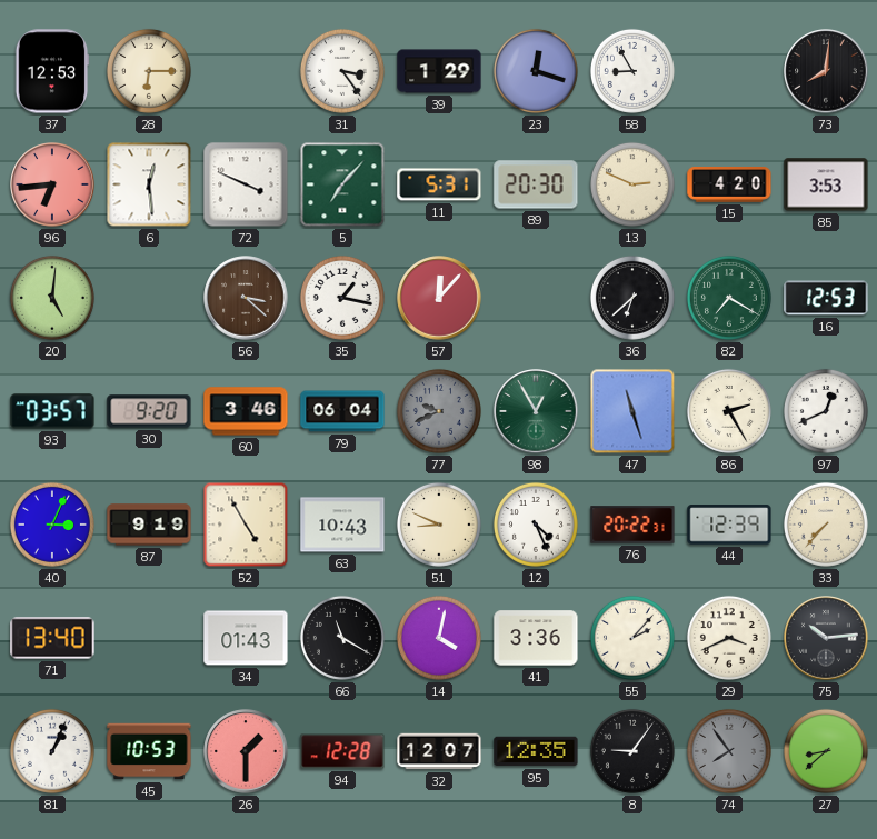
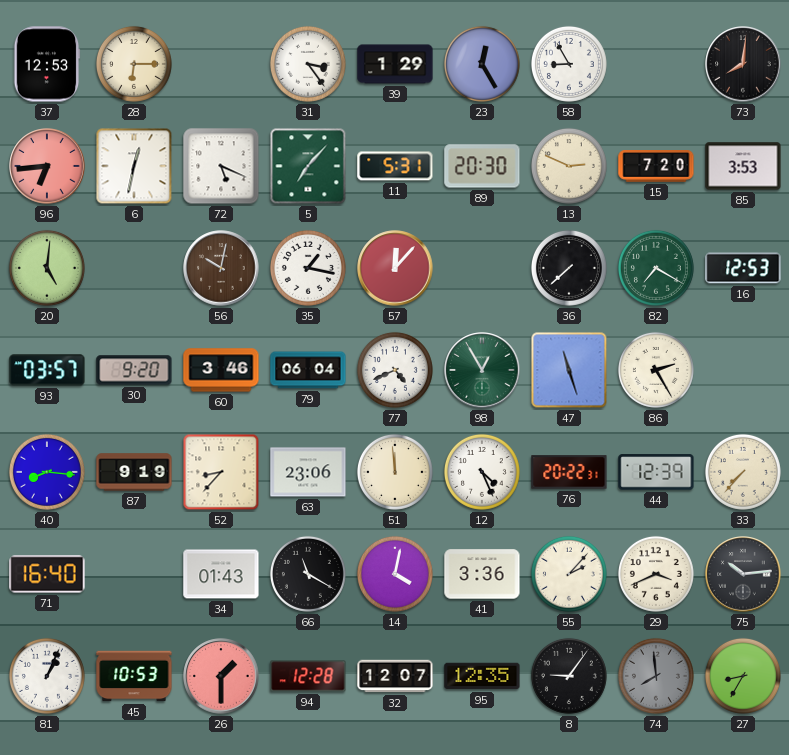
23: 12:18 -> 12:25
6: 12:29 -> 12:32
72: 3:49 -> 5:19
15: 4:20 -> 7:20
56: 3:22 -> 10:02
36: 6:38 -> 7:38
77: 9:41 -> 4:41
77 dial: grey -> white
97: 12:41 -> none
40: 3:04 -> 8:16
52: 4:55 -> 8:37
63: 10:43 -> 23:06
51: 8:49 -> 11:59
71: 13:40 -> 16:40
74: 7:54 -> 7:59
27: 8:38 -> 8:35
